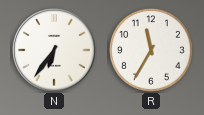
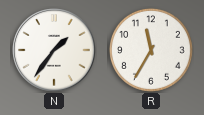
N: 6:36 -> 1:36
